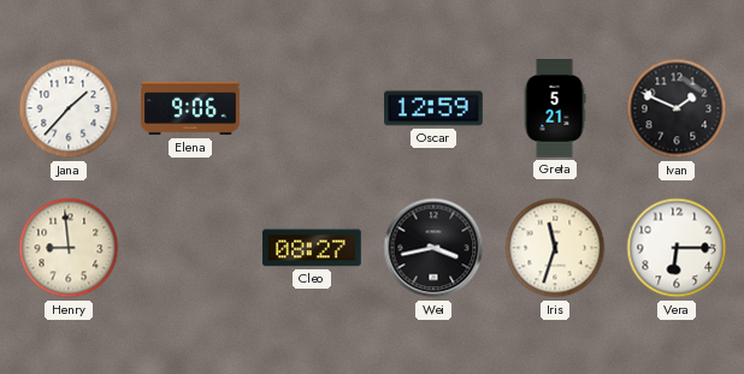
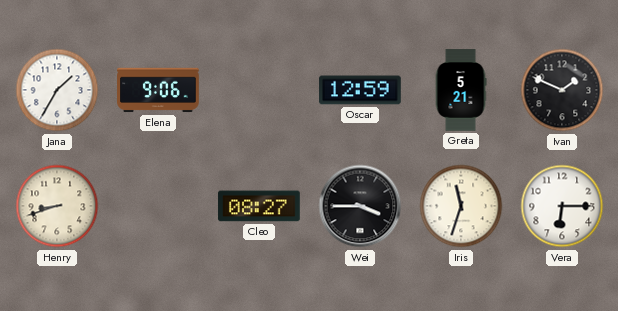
Jana: 1:37 -> 1:35
Henry: 8:59 -> 8:42
Wei: 3:43 -> 3:45
